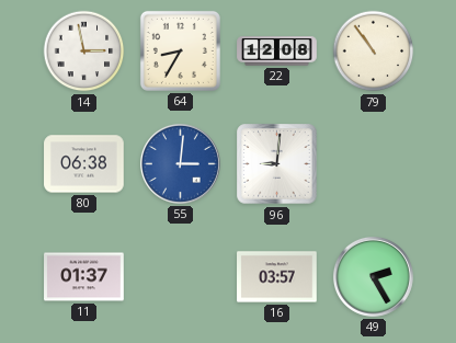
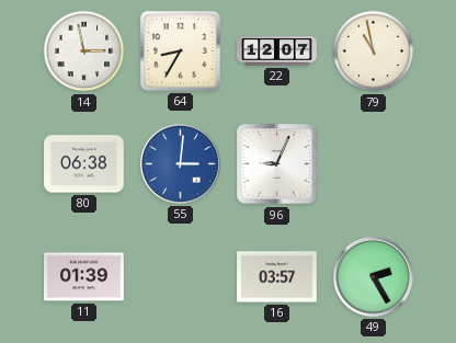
22: 12:08 -> 12:07
79: 10:54 -> 10:58
96: 9:01 -> 9:04
11: 01:37 -> 01:39
